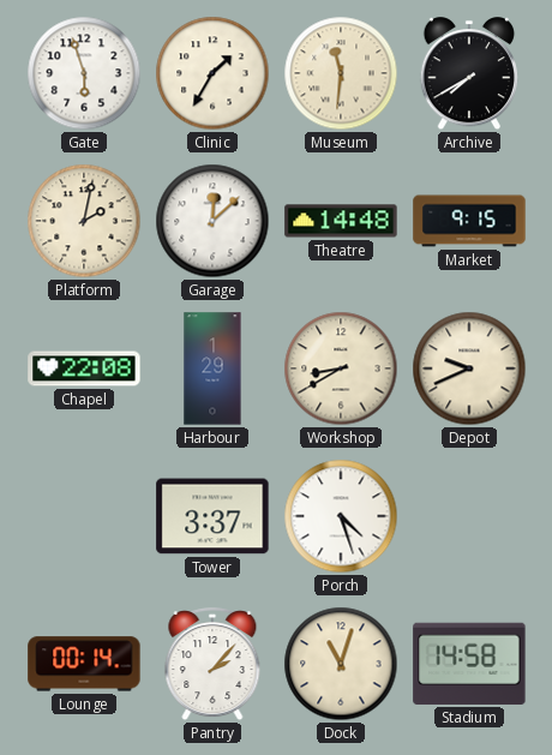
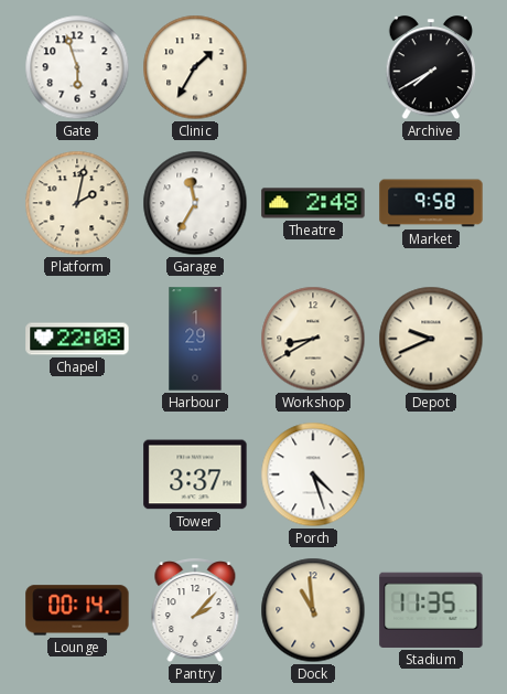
Museum: 11:31 -> none
Garage: 12:08 -> 11:35
Theatre: 14:48 -> 2:48
Market: 9:15 -> 9:58
Dock: 11:03 -> 10:59
Stadium: 14:58 -> 11:35
